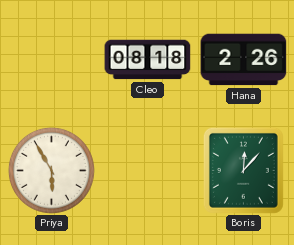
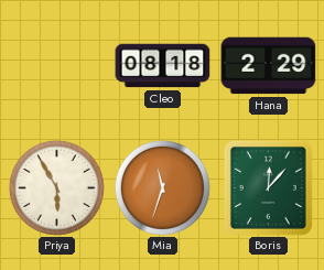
Hana: 2:26 -> 2:29
Mia: none -> 11:33
